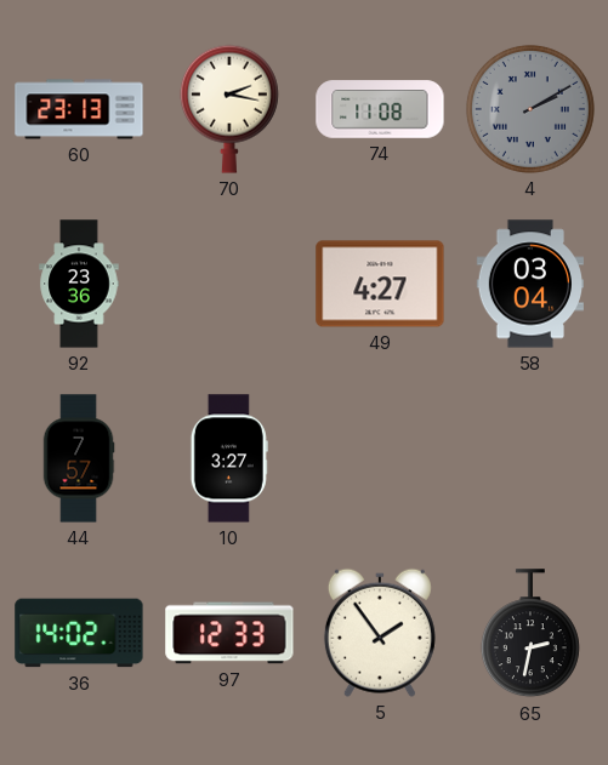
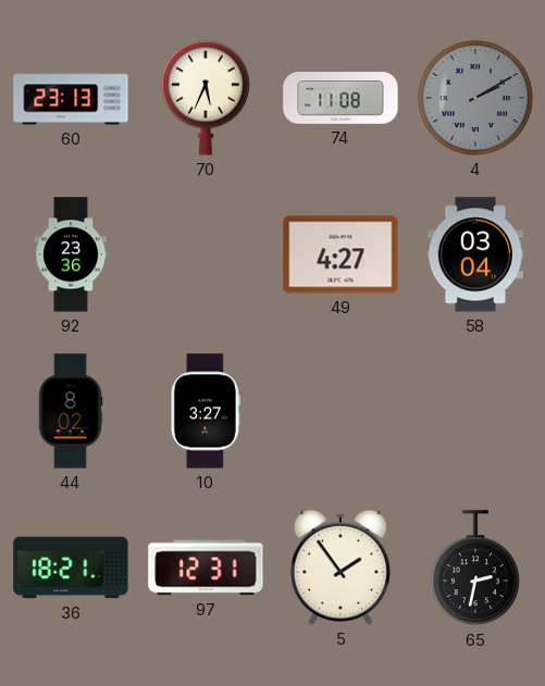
70: 2:17 -> 5:34
44: 7:57 -> 8:02
36: 14:02 -> 18:21
97: 12:33 -> 12:31
